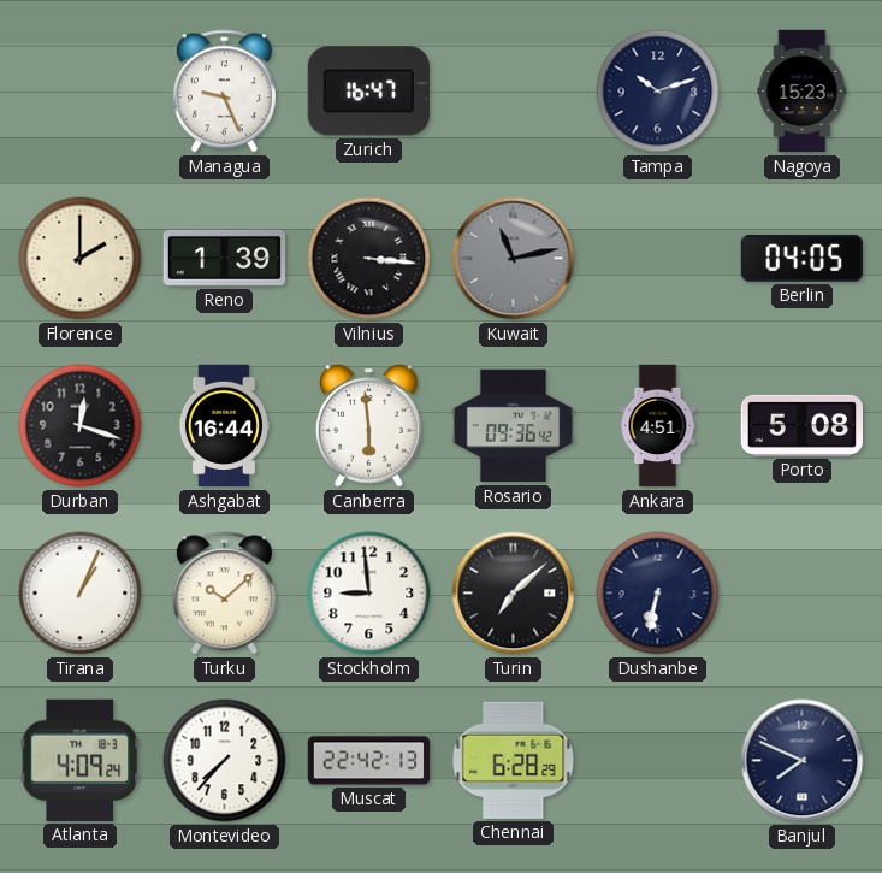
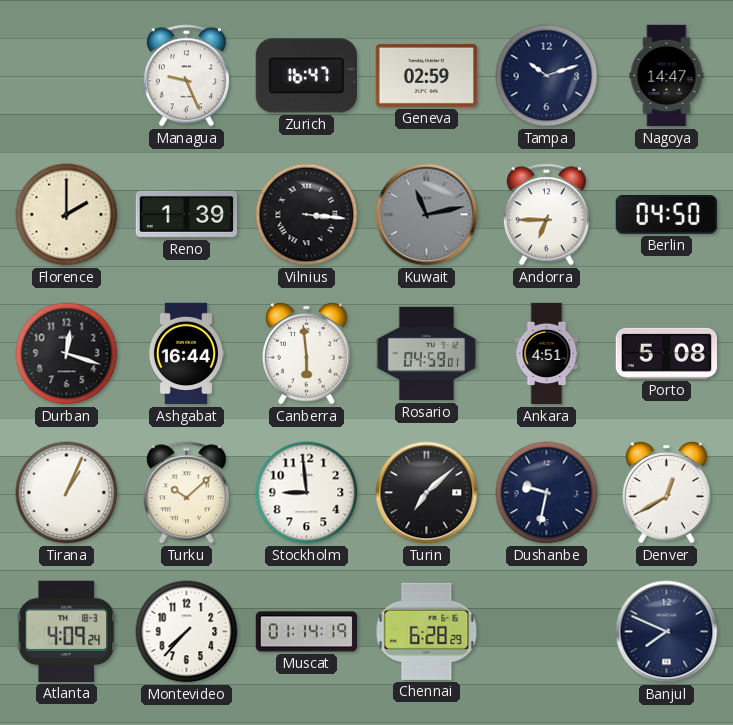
Geneva: none -> 02:59
Nagoya: 15:23 -> 14:47
Andorra: none -> 6:45
Berlin: 04:05 -> 04:50
Rosario: 09:36 -> 04:59
Dushanbe: 6:32 -> 9:32
Denver: none -> 12:40
Muscat: 22:42 -> 01:14
